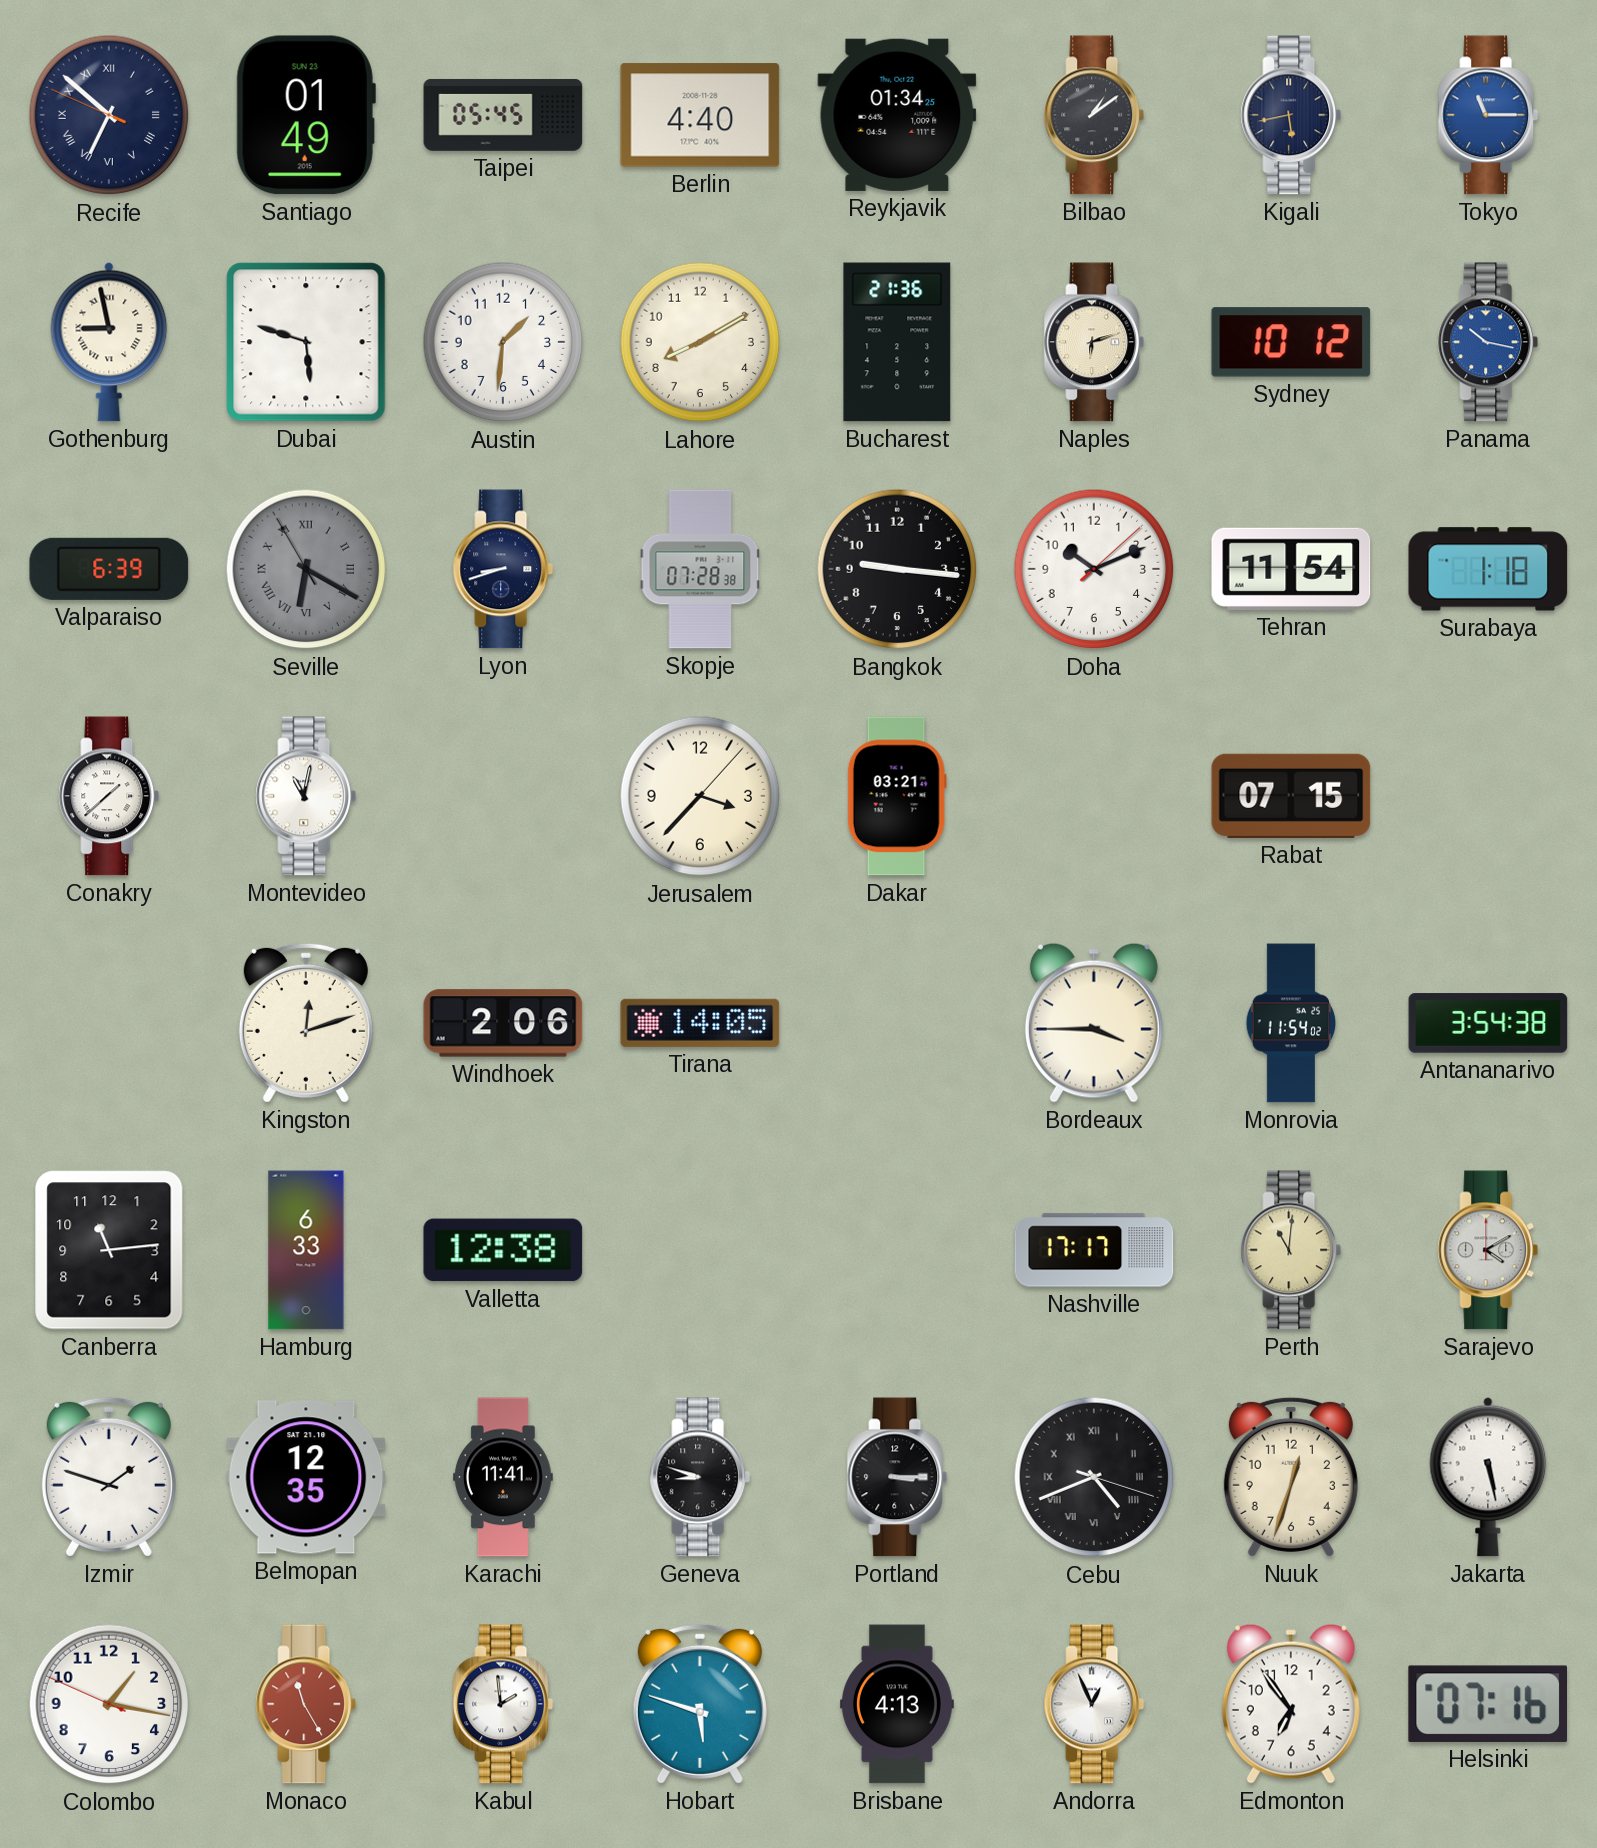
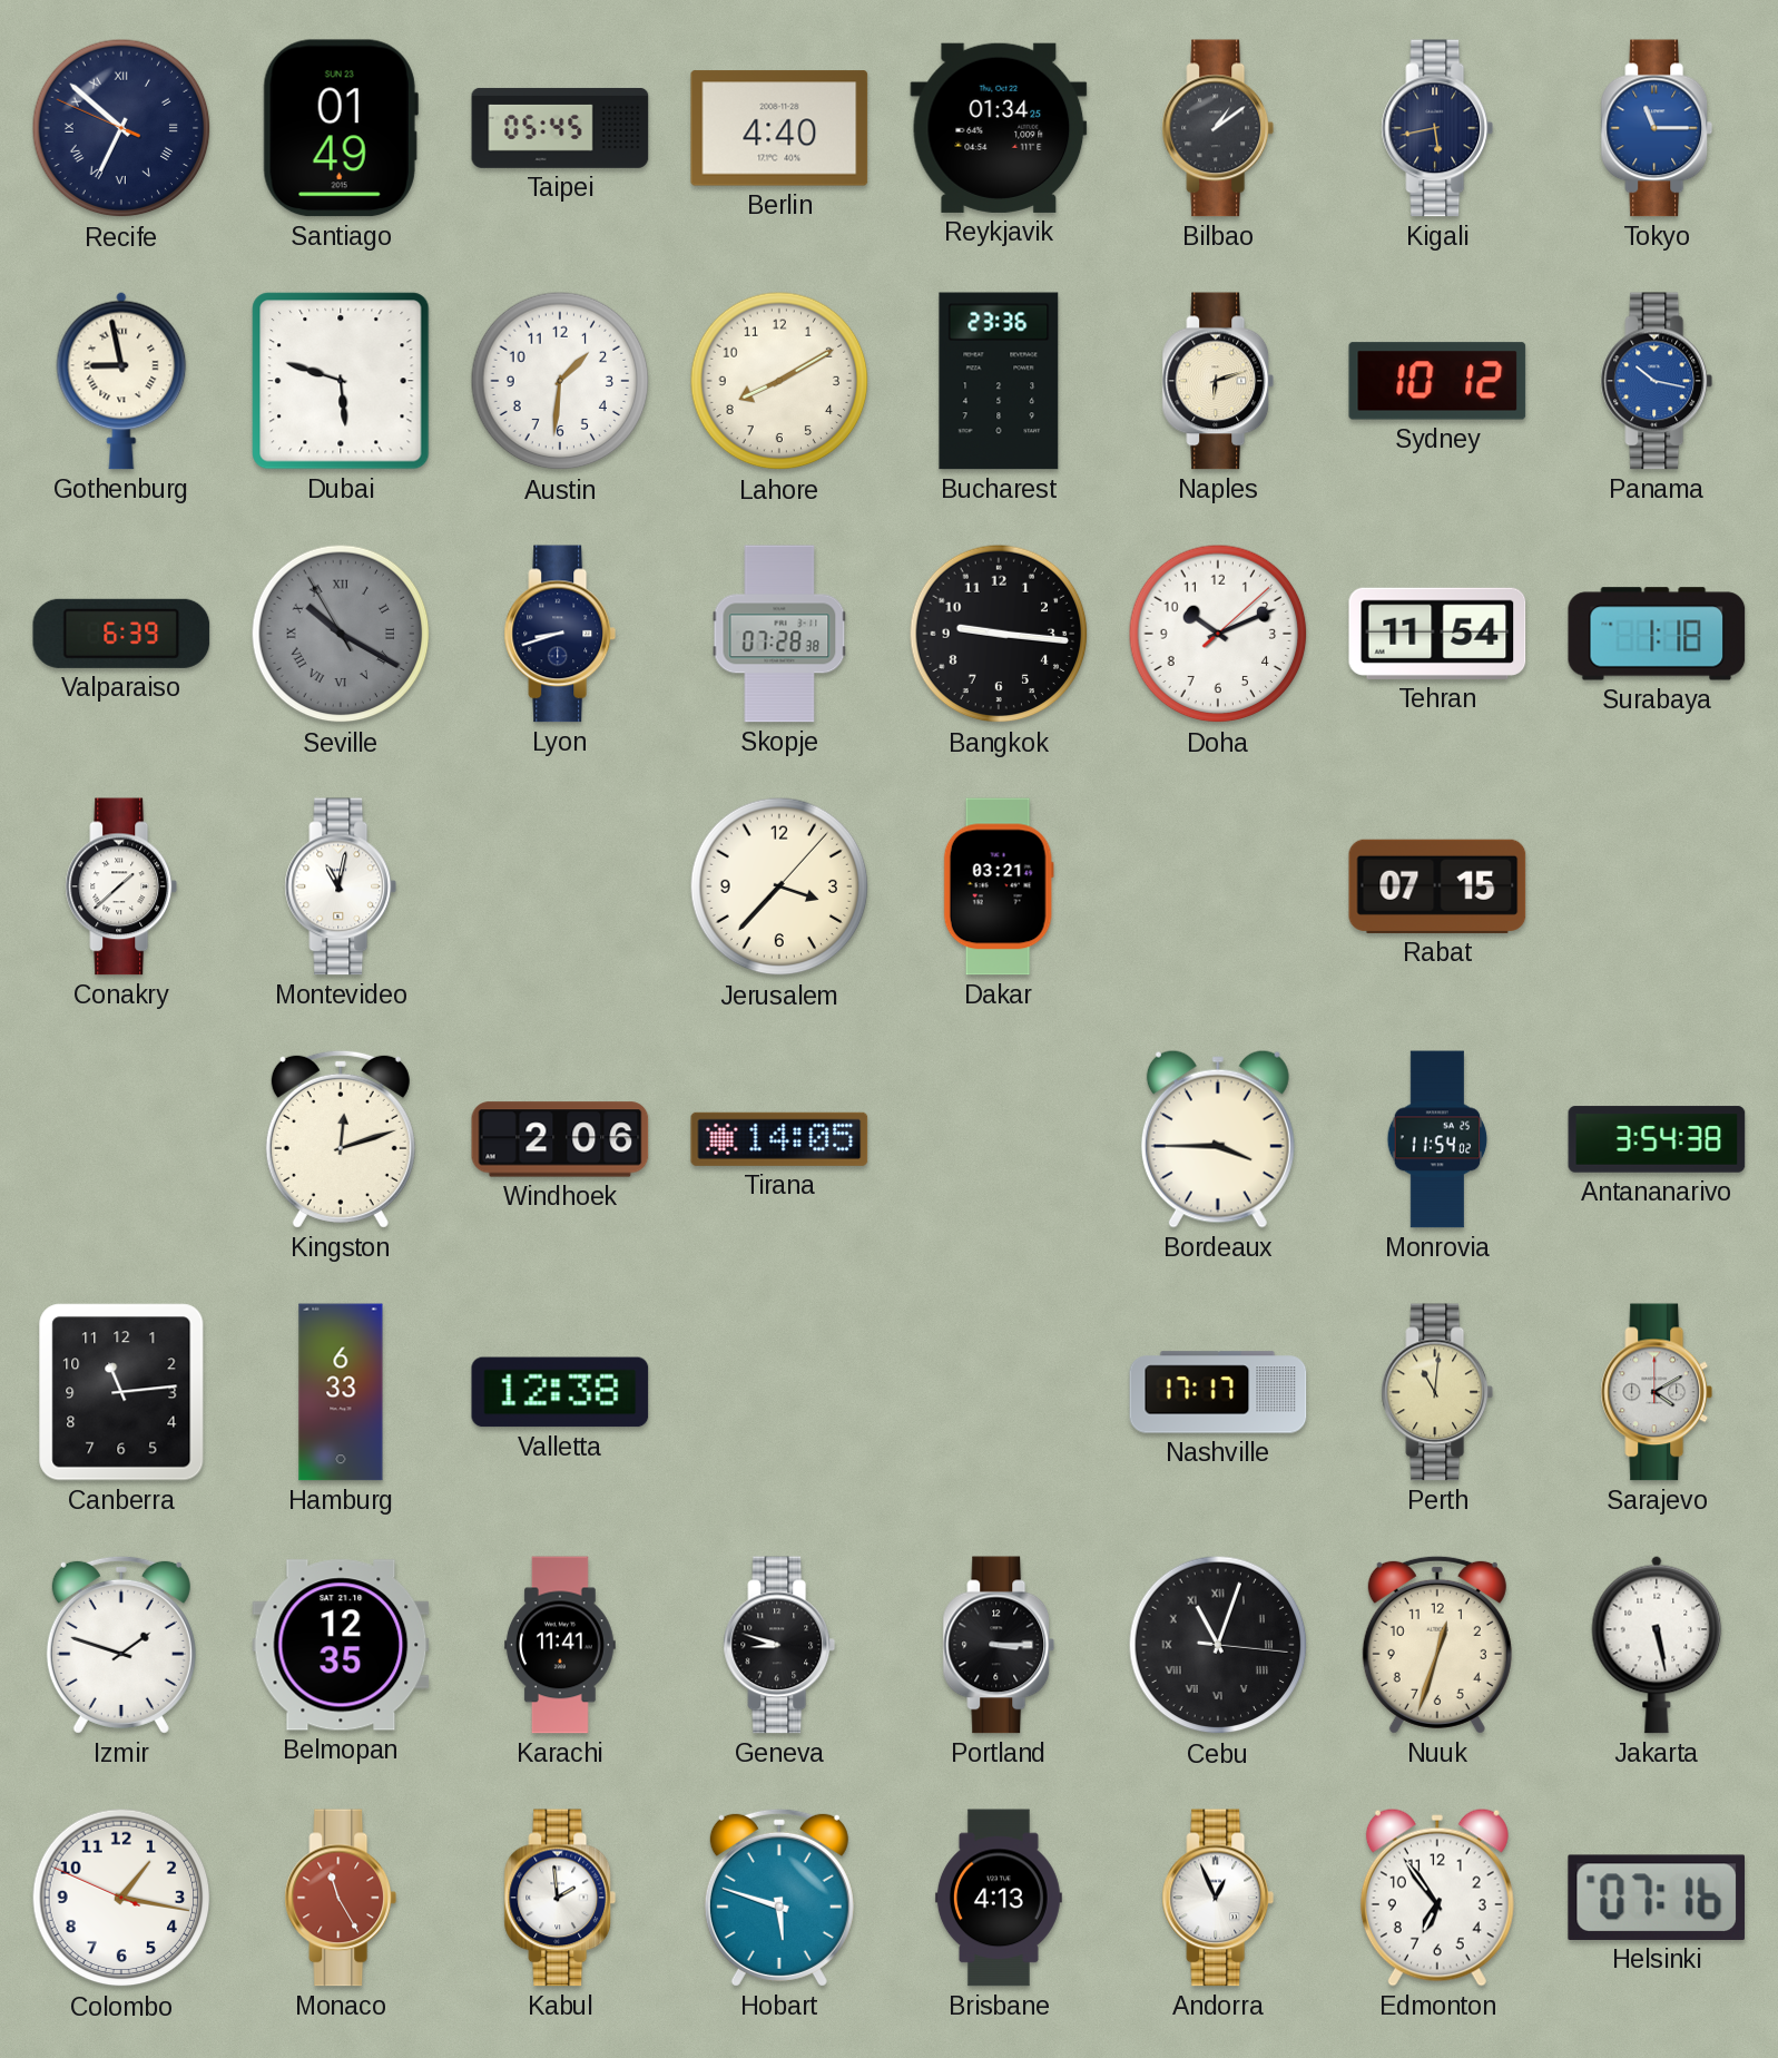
Bucharest: 21:36 -> 23:36
Seville: 6:19 -> 10:19
Cebu: 4:41 -> 11:03
